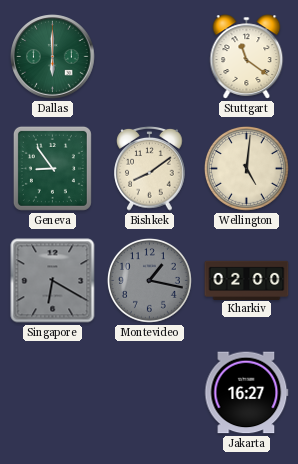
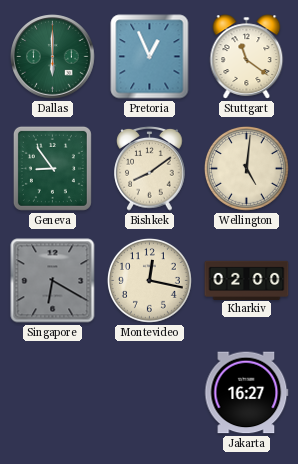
Pretoria: none -> 12:56
Montevideo: 1:17 -> 12:17
Montevideo dial: grey -> cream
